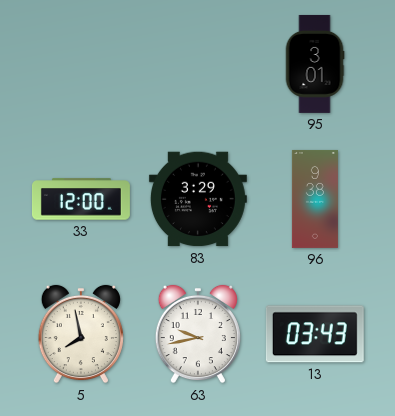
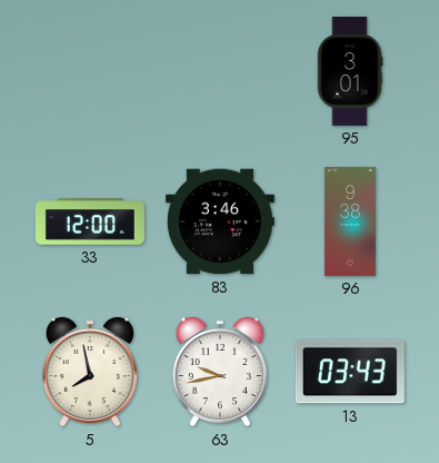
83: 3:29 -> 3:46
